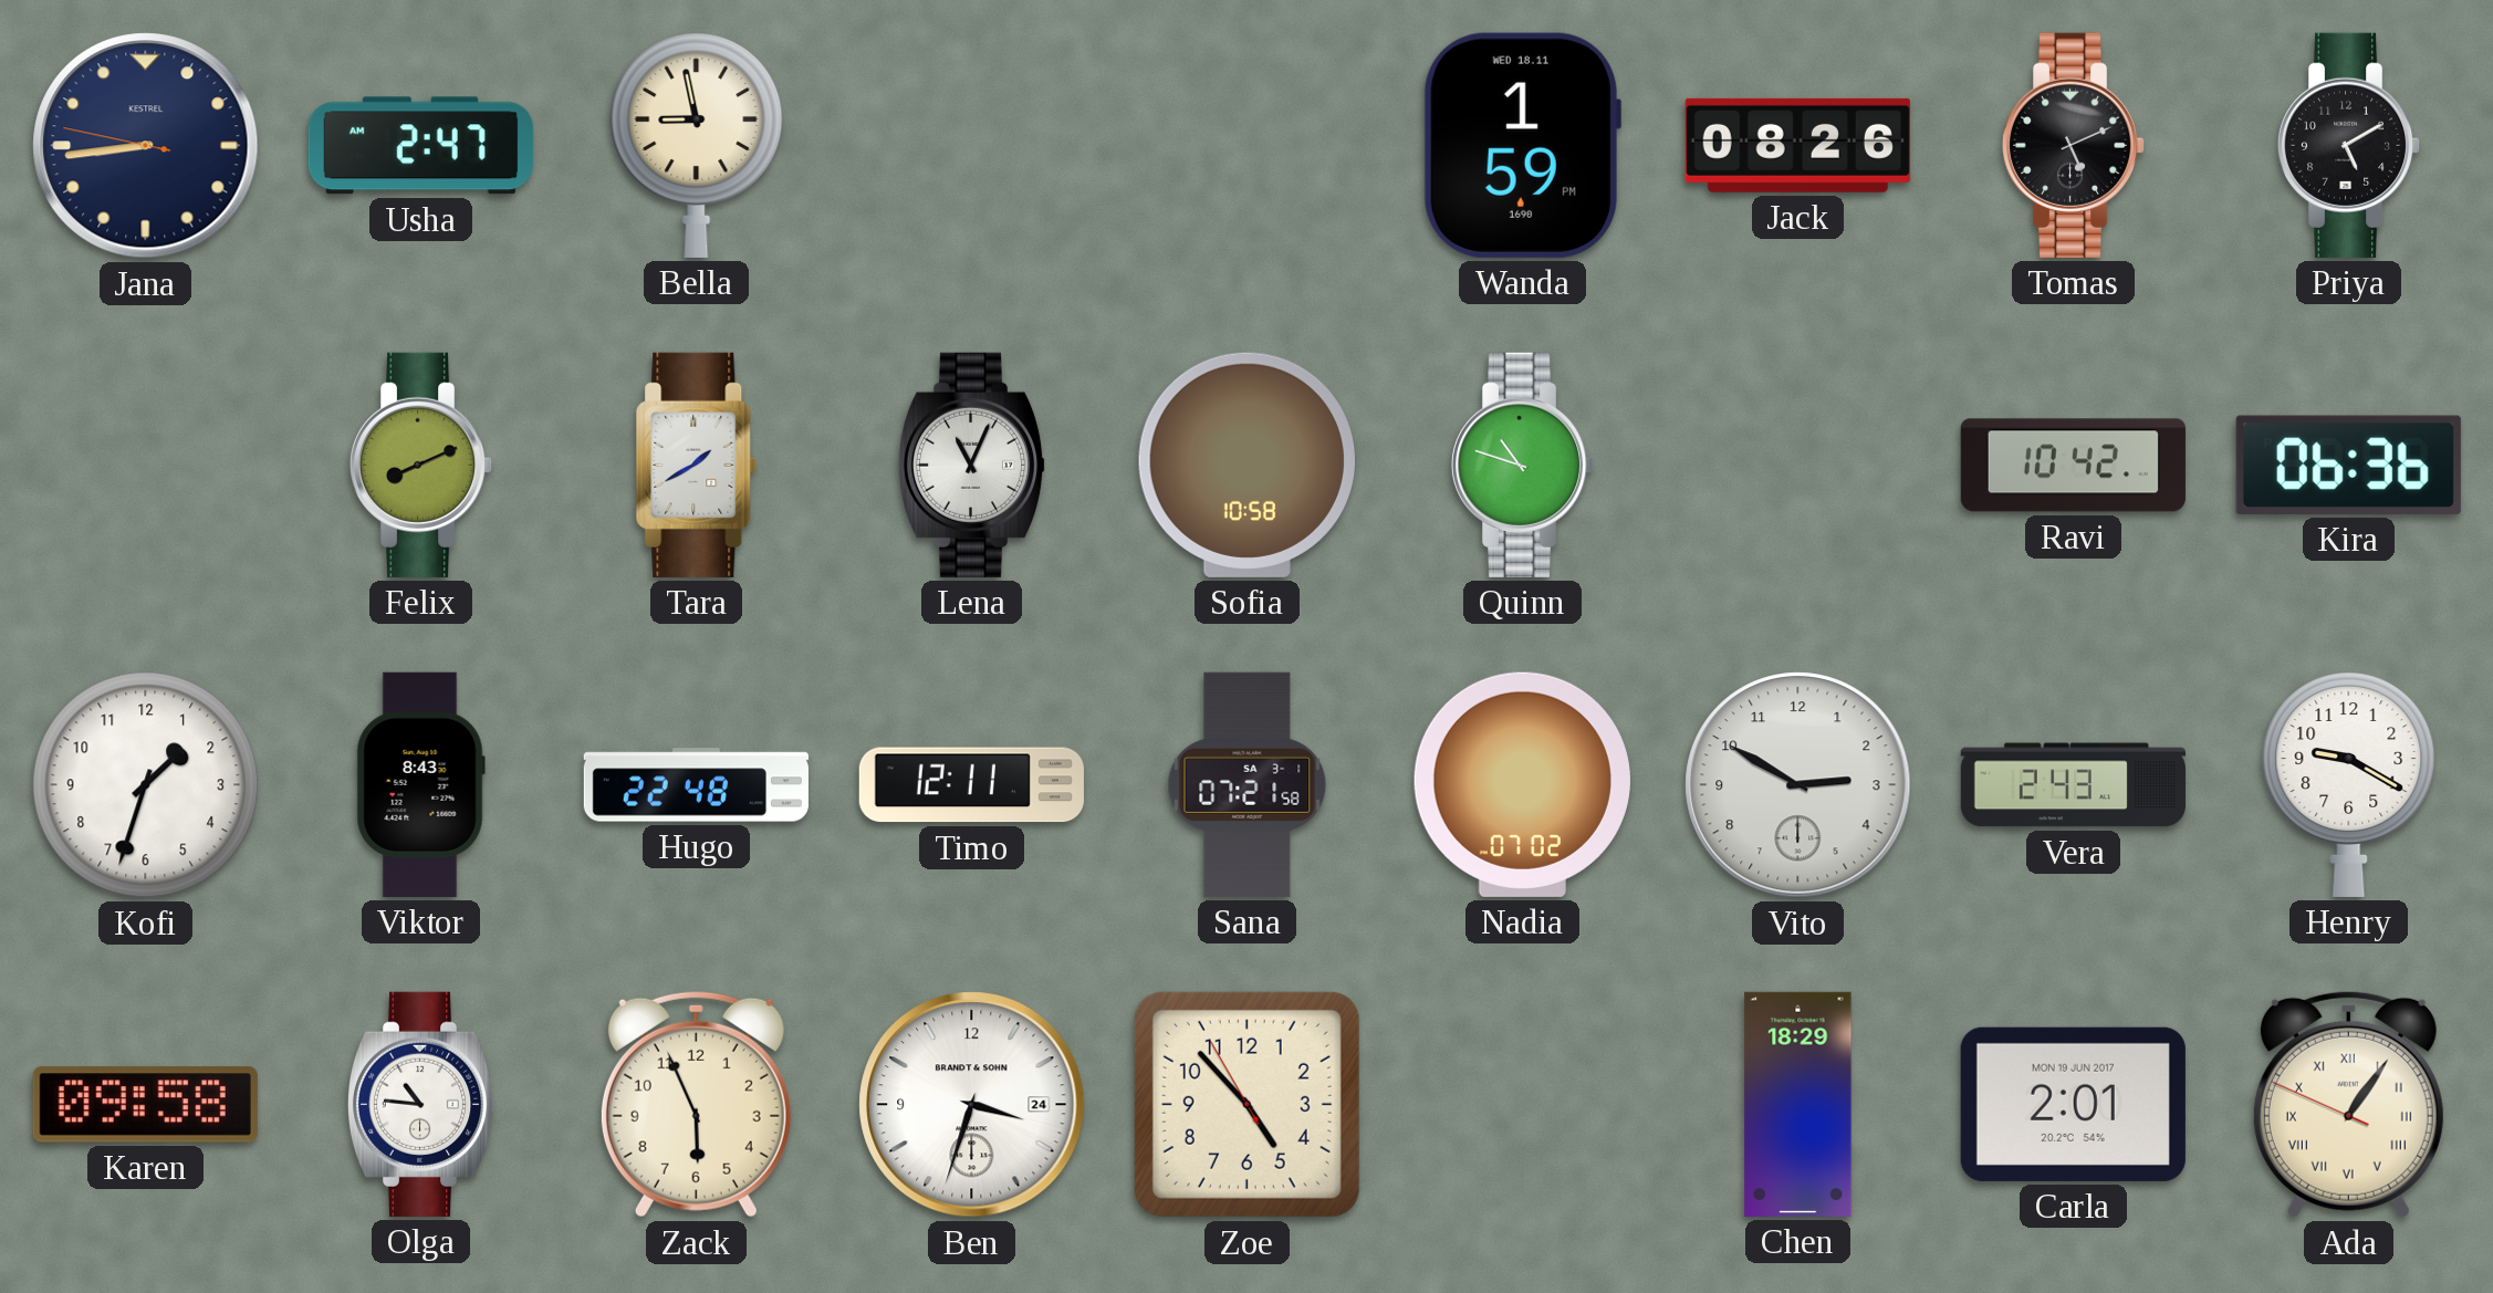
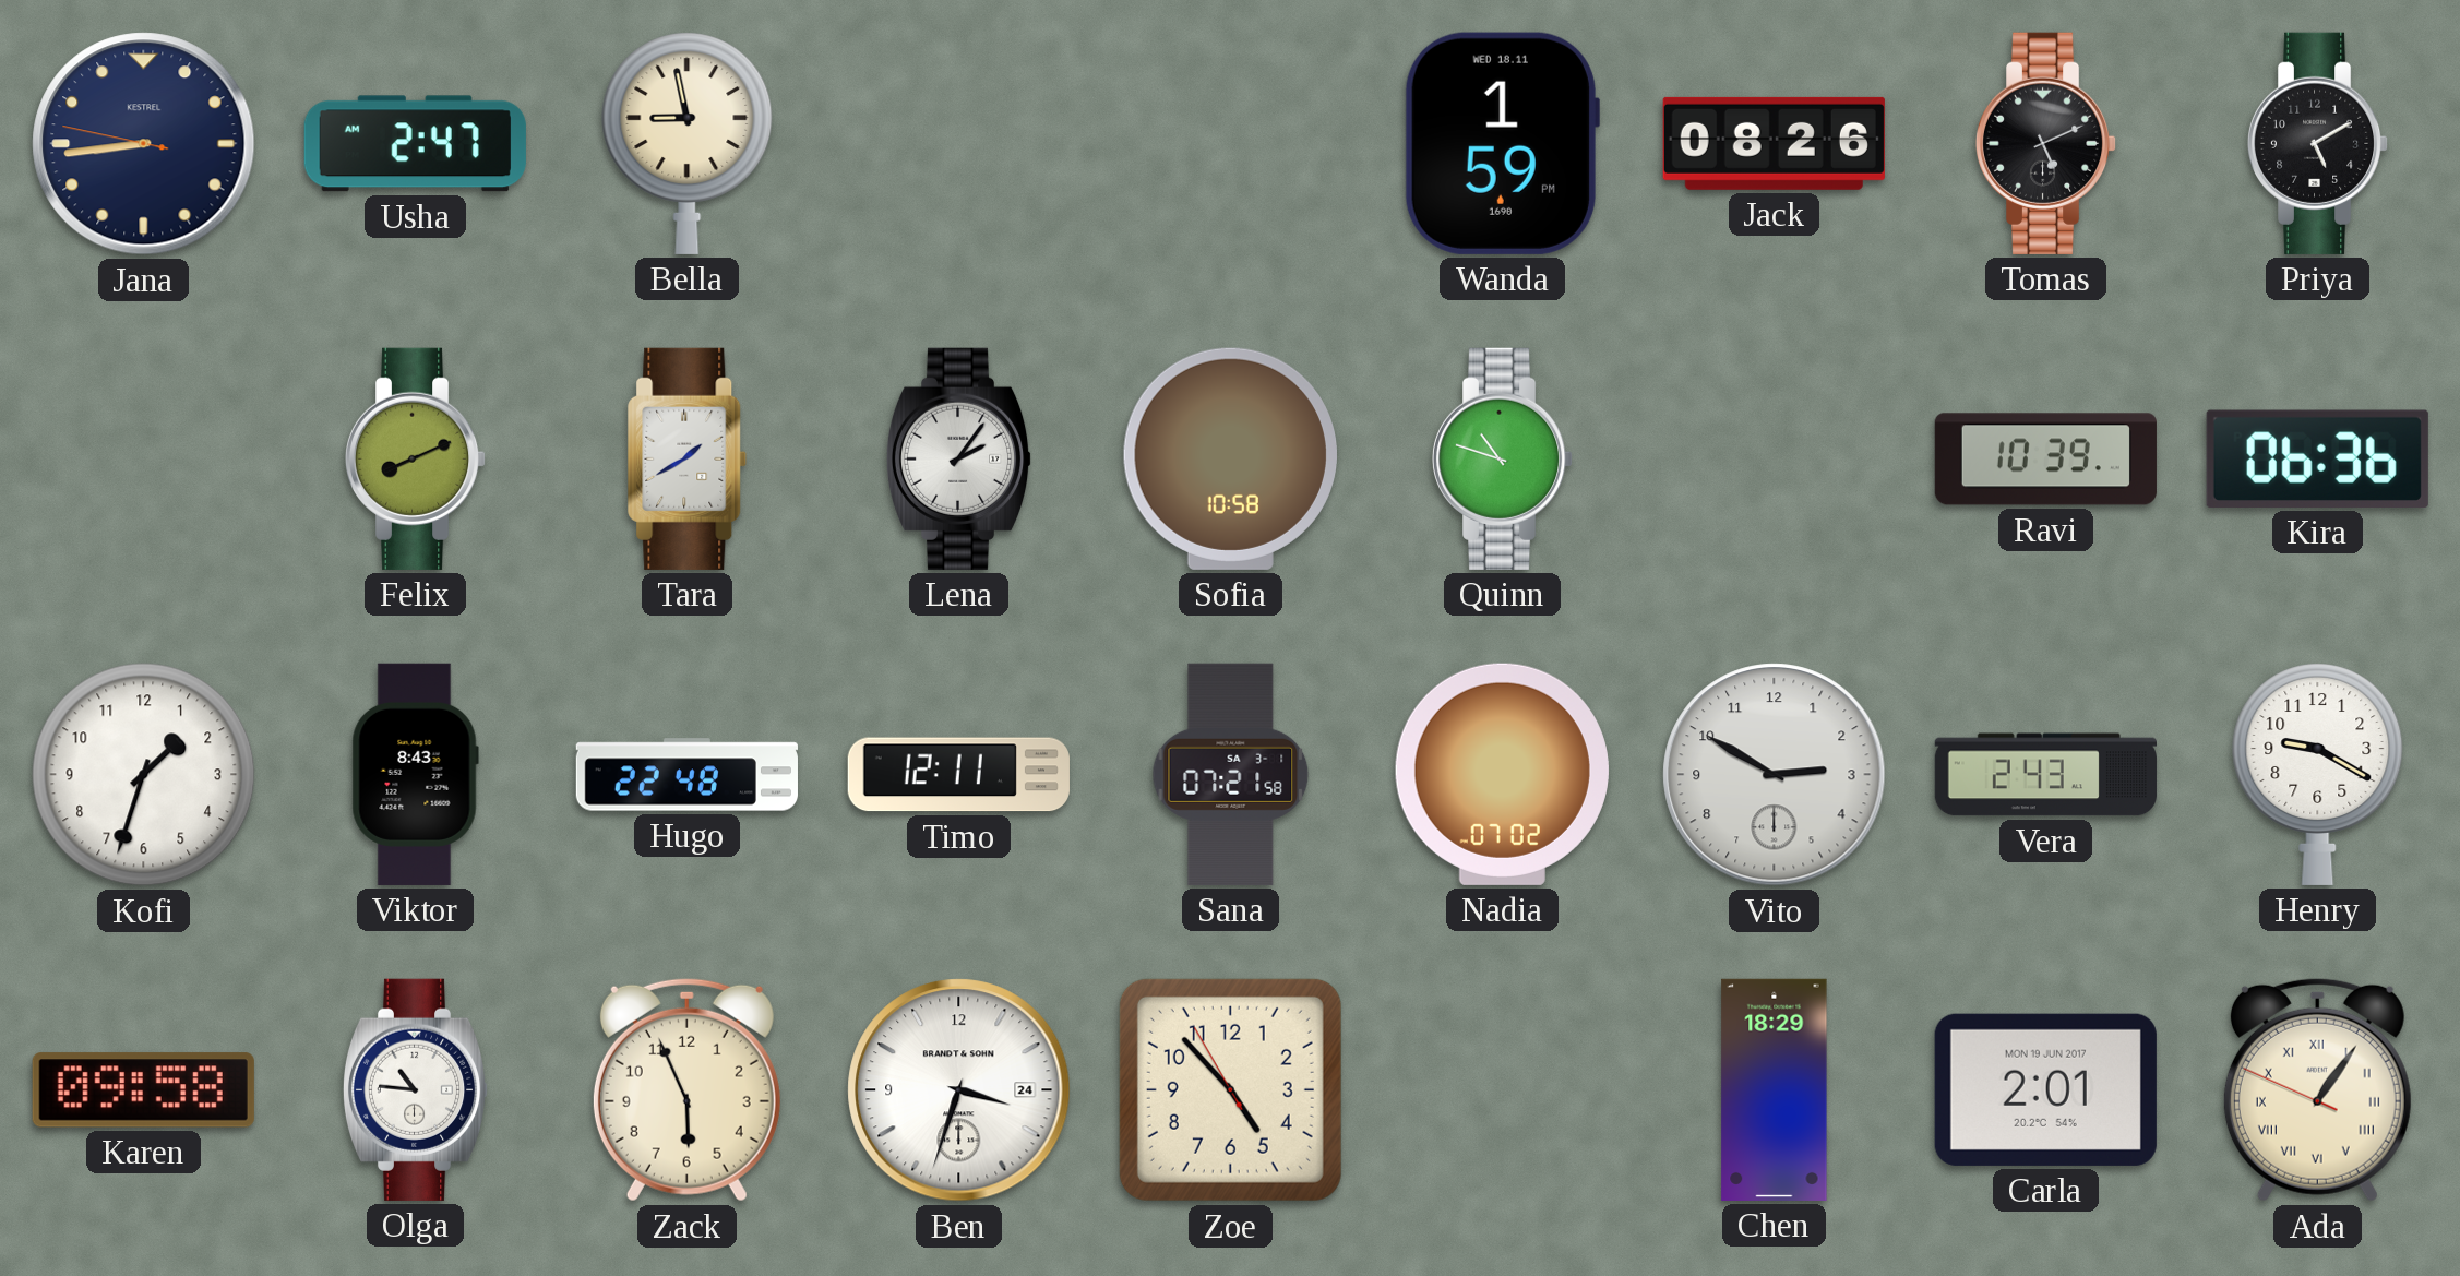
Lena: 11:04 -> 2:06
Ravi: 10:42 -> 10:39
